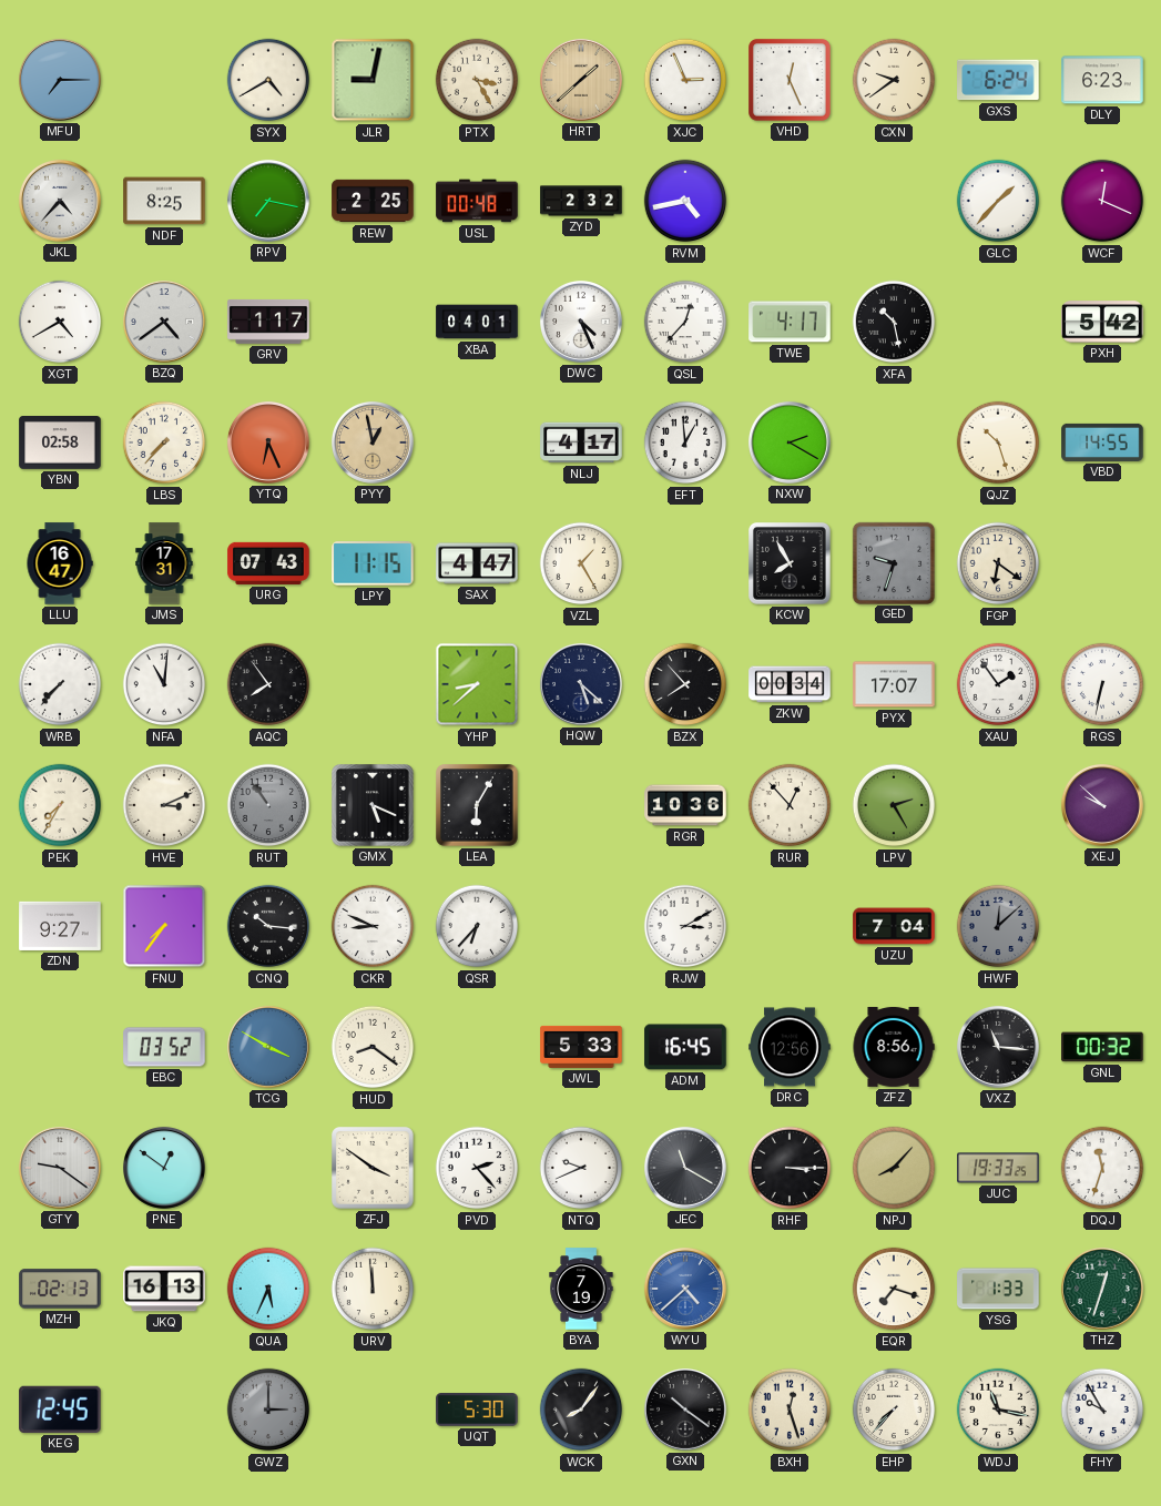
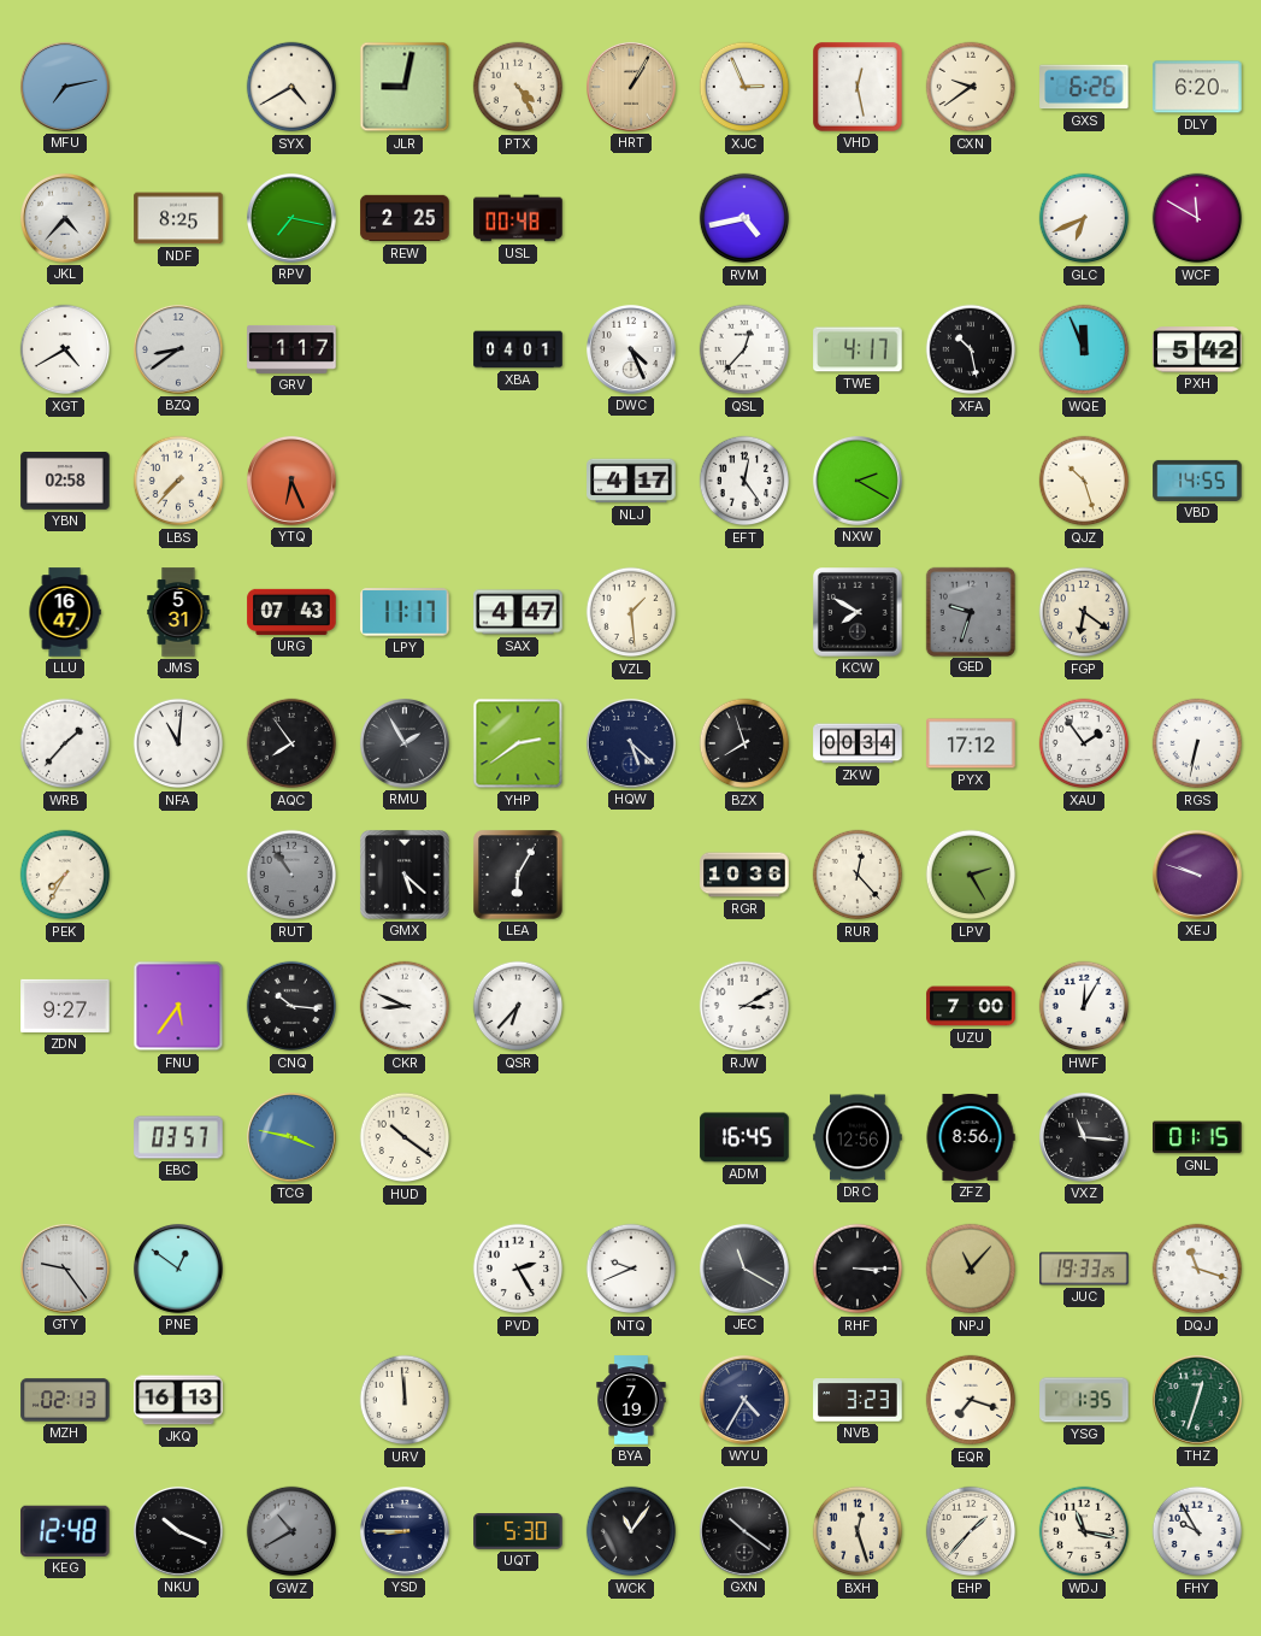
MFU: 7:15 -> 7:13
PTX: 3:25 -> 4:25
HRT: 1:38 -> 1:05
VHD: 12:26 -> 12:28
GXS: 6:24 -> 6:26
DLY: 6:23 -> 6:20
ZYD: 2:32 -> none
GLC: 1:37 -> 6:41
WCF: 12:19 -> 11:50
BZQ: 4:39 -> 8:39
WQE: none -> 11:56
PYY: 12:58 -> none
EFT: 12:59 -> 12:24
JMS: 17:31 -> 5:31
LPY: 11:15 -> 11:17
VZL: 1:25 -> 1:29
KCW: 7:55 -> 7:50
WRB: 7:37 -> 1:37
RMU: none -> 1:55
YHP: 8:38 -> 2:39
BZX: 7:53 -> 7:57
PYX: 17:07 -> 17:12
HVE: 3:11 -> none
GMX: 5:19 -> 5:22
RUR: 12:53 -> 12:23
XEJ: 9:52 -> 9:48
FNU: 7:36 -> 5:36
UZU: 7:04 -> 7:00
HWF: 12:08 -> 12:05
HWF dial: grey -> white
EBC: 03:52 -> 03:57
TCG: 3:50 -> 3:47
HUD: 8:21 -> 10:21
JWL: 5:33 -> none
GNL: 00:32 -> 01:15
GTY: 9:21 -> 9:24
ZFJ: 3:51 -> none
PVD: 2:23 -> 2:25
NPJ: 8:07 -> 11:07
DQJ: 11:33 -> 11:18
QUA: 5:34 -> none
WYU: 4:38 -> 4:35
WYU dial: blue -> navy
NVB: none -> 3:23
YSG: 1:33 -> 1:35
KEG: 12:45 -> 12:48
NKU: none -> 10:19
GWZ: 3:00 -> 10:40
YSD: none -> 8:45
WCK: 8:06 -> 11:06
EHP: 7:37 -> 1:37
